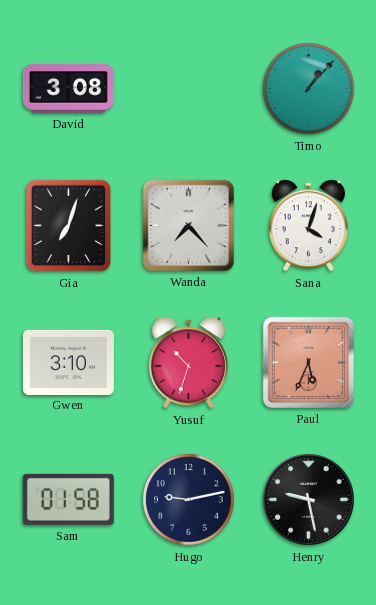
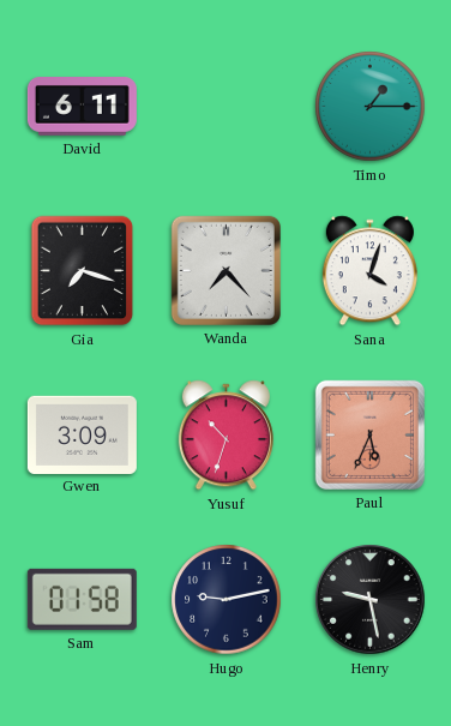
David: 3:08 -> 6:11
Timo: 1:07 -> 1:15
Gia: 7:03 -> 7:18
Gwen: 3:10 -> 3:09
